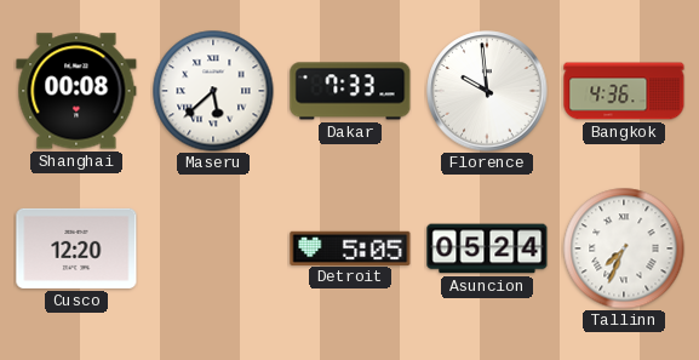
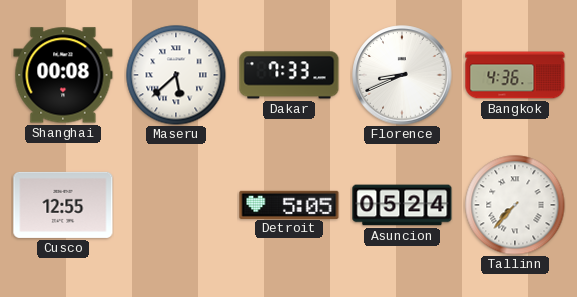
Florence: 9:59 -> 8:41
Cusco: 12:20 -> 12:55
Tallinn: 7:34 -> 7:37
